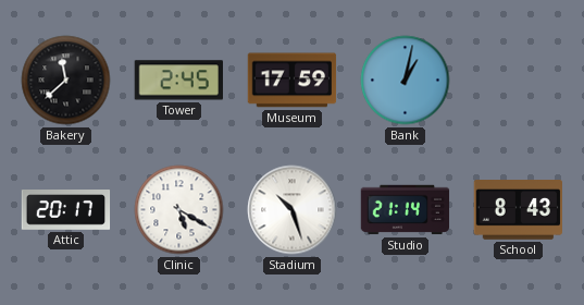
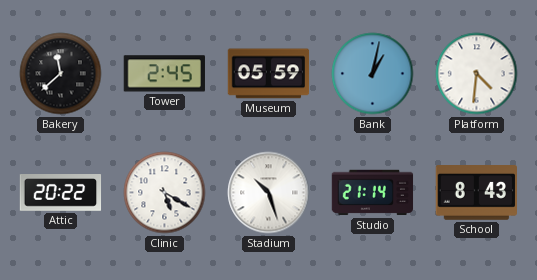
Museum: 17:59 -> 05:59
Platform: none -> 4:31
Attic: 20:17 -> 20:22
